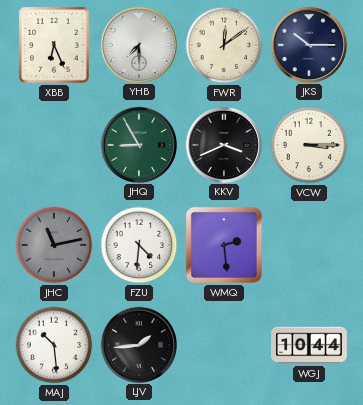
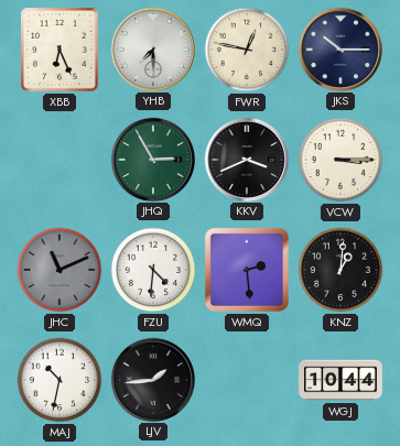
FWR: 12:09 -> 12:47
JHQ: 8:55 -> 2:55
JHC: 11:13 -> 11:11
KNZ: none -> 1:01
MAJ: 10:29 -> 10:32
